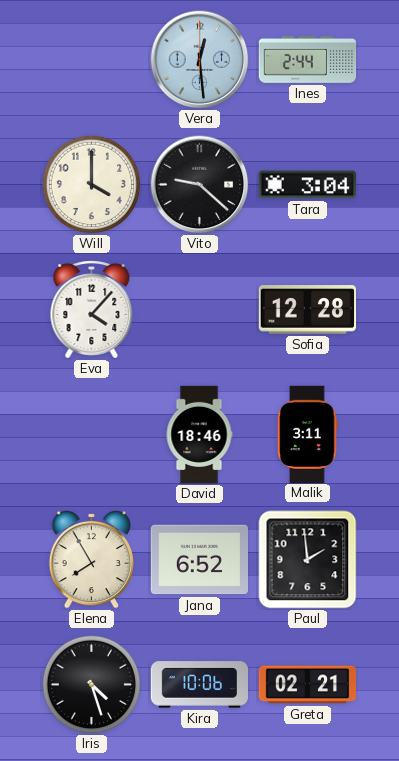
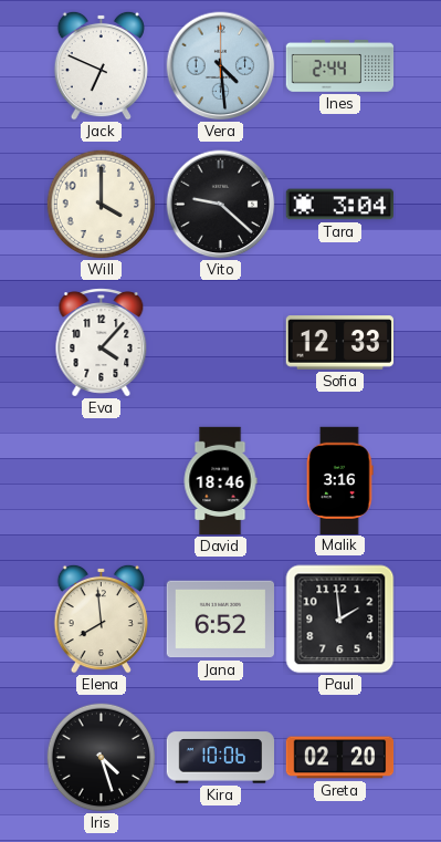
Jack: none -> 6:49
Vera: 12:29 -> 4:29
Sofia: 12:28 -> 12:33
Malik: 3:11 -> 3:16
Elena: 7:55 -> 7:59
Greta: 02:21 -> 02:20
